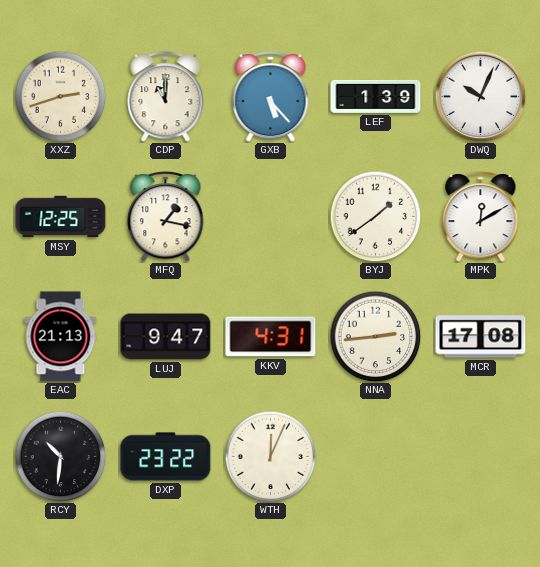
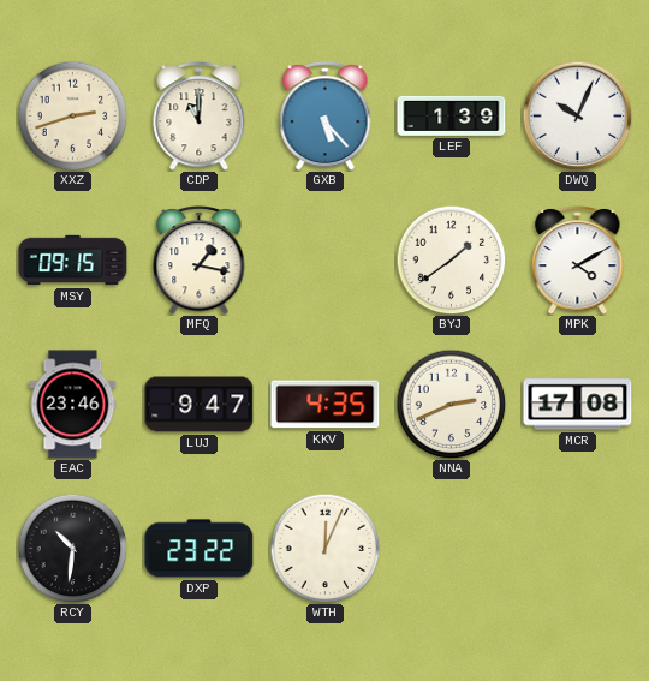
MSY: 12:25 -> 09:15
MPK: 12:10 -> 4:10
EAC: 21:13 -> 23:46
KKV: 4:31 -> 4:35
NNA: 2:44 -> 2:41
